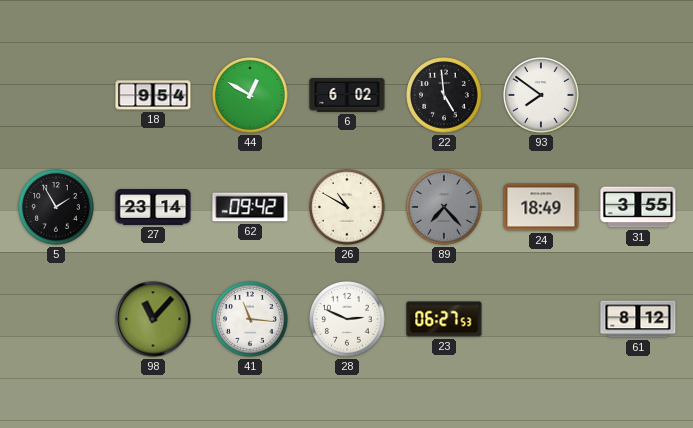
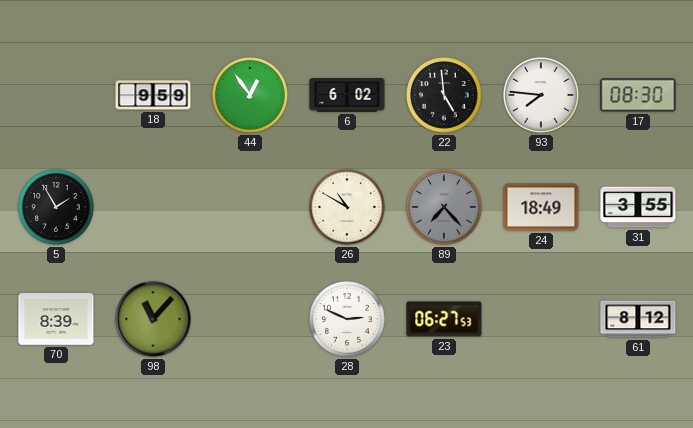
18: 9:54 -> 9:59
44: 12:50 -> 12:54
93: 7:51 -> 7:46
17: none -> 08:30
27: 23:14 -> none
62: 09:42 -> none
70: none -> 8:39
41: 11:16 -> none
